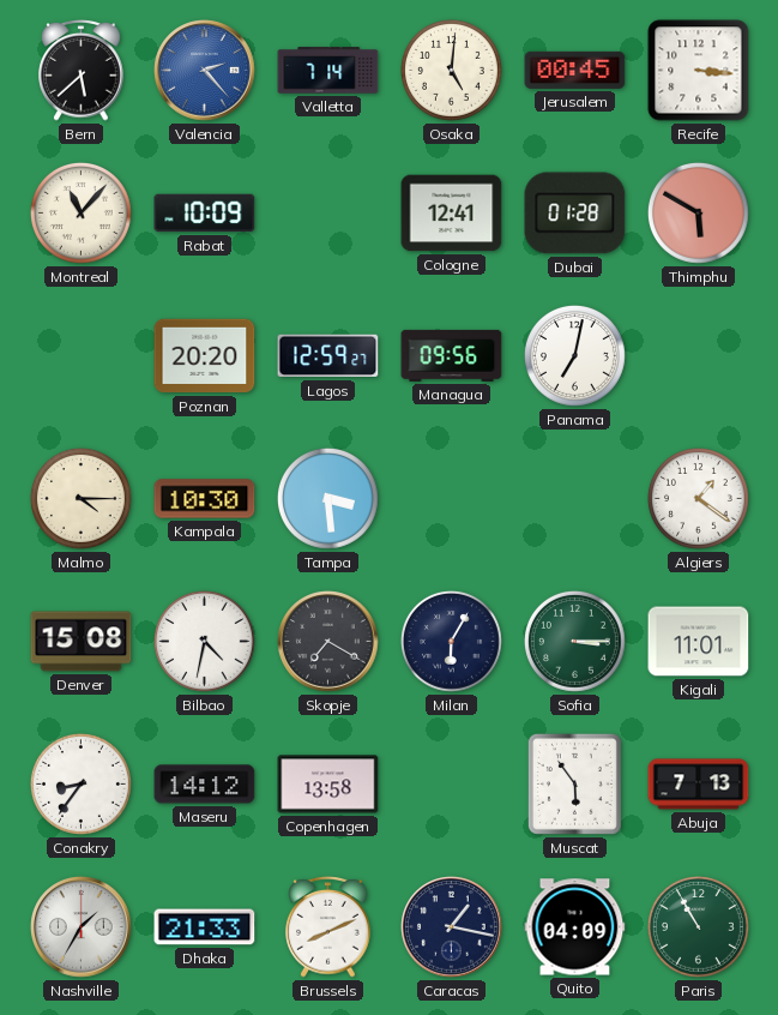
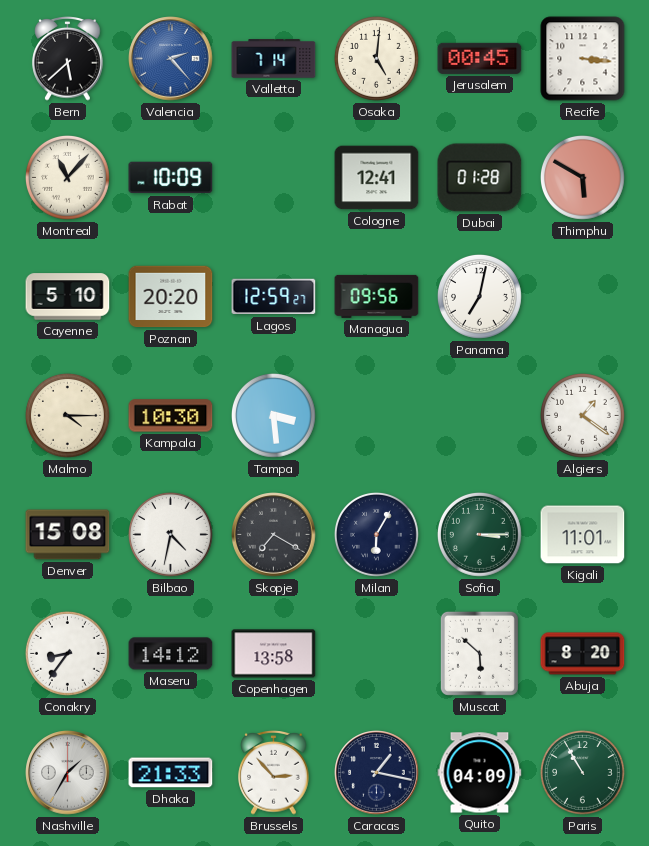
Cayenne: none -> 5:10
Muscat: 5:54 -> 5:52
Abuja: 7:13 -> 8:20
Brussels: 8:11 -> 2:53
